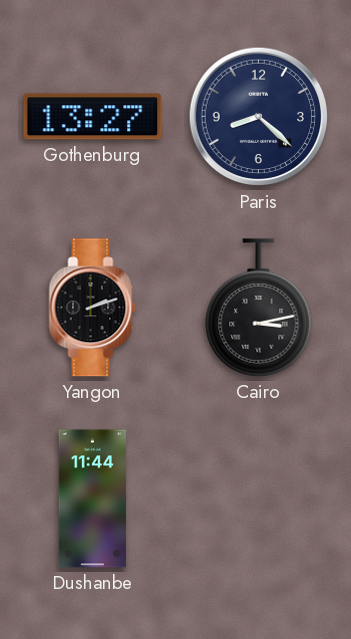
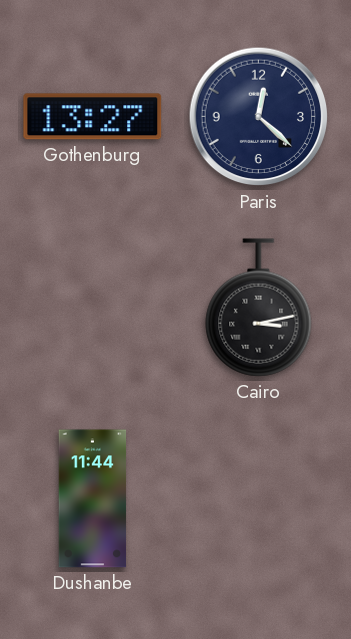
Paris: 8:22 -> 12:22
Yangon: 2:12 -> none
